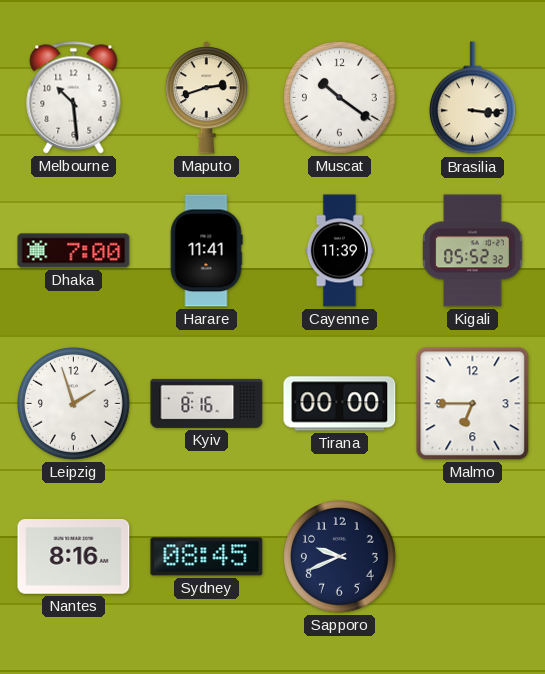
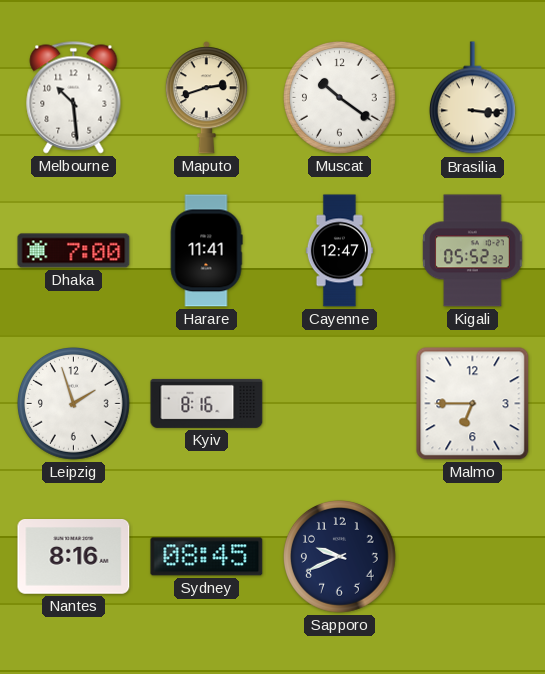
Cayenne: 11:39 -> 12:47
Tirana: 00:00 -> none
